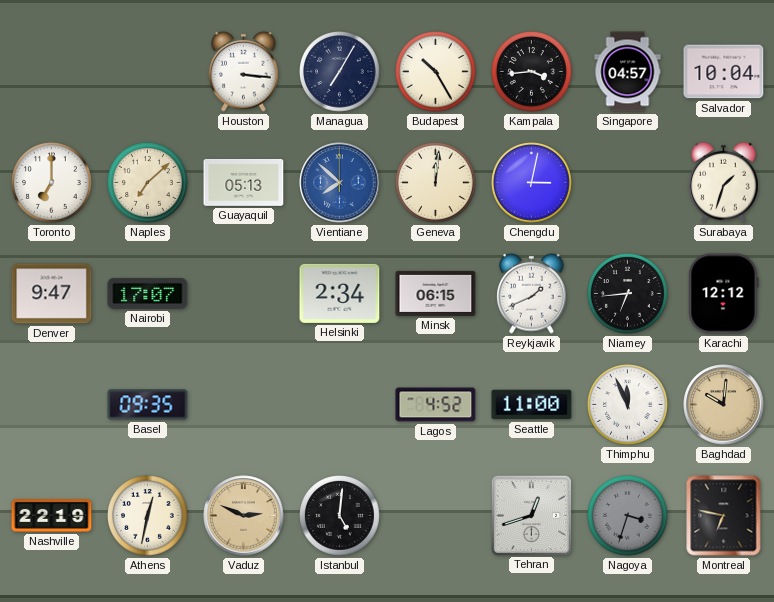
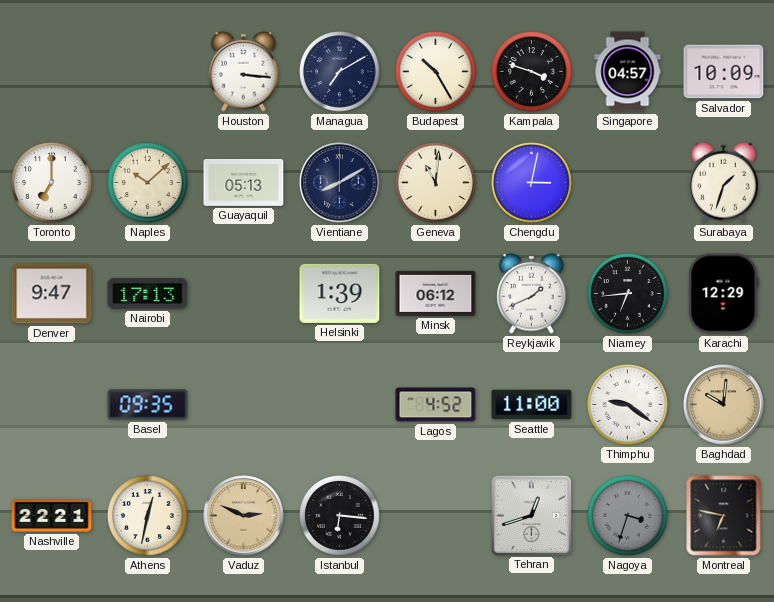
Managua: 7:05 -> 7:10
Kampala: 3:44 -> 3:48
Salvador: 10:04 -> 10:09
Naples: 7:08 -> 10:08
Vientiane: 7:52 -> 8:10
Vientiane dial: blue -> navy
Geneva: 12:01 -> 11:01
Nairobi: 17:07 -> 17:13
Helsinki: 2:34 -> 1:39
Minsk: 06:15 -> 06:12
Karachi: 12:12 -> 12:29
Thimphu: 11:56 -> 9:21
Nashville: 22:19 -> 22:21
Istanbul: 5:01 -> 6:16
